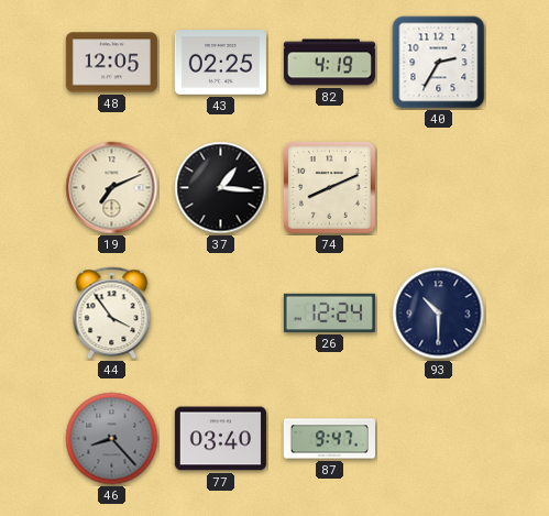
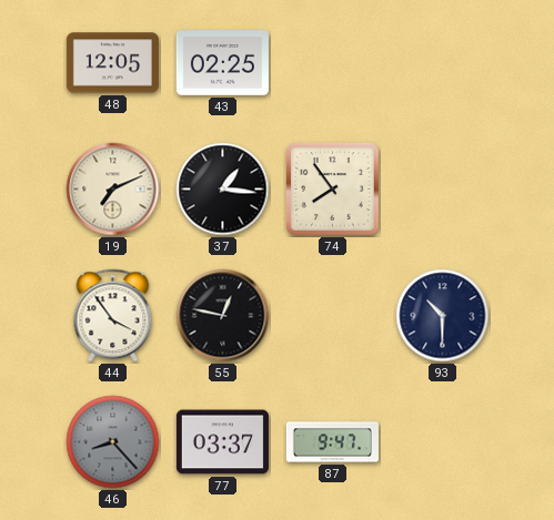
82: 4:19 -> none
40: 2:35 -> none
74: 8:11 -> 7:54
55: none -> 12:47
26: 12:24 -> none
77: 03:40 -> 03:37
